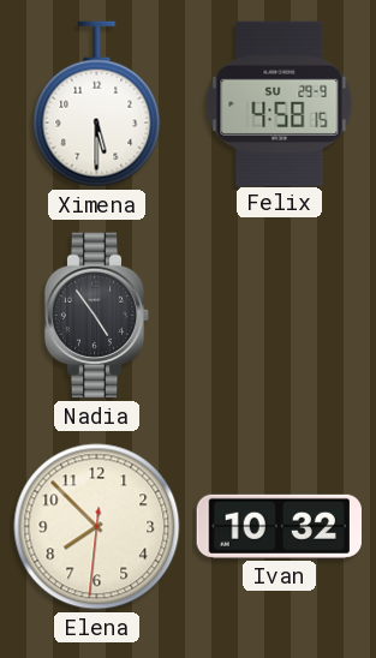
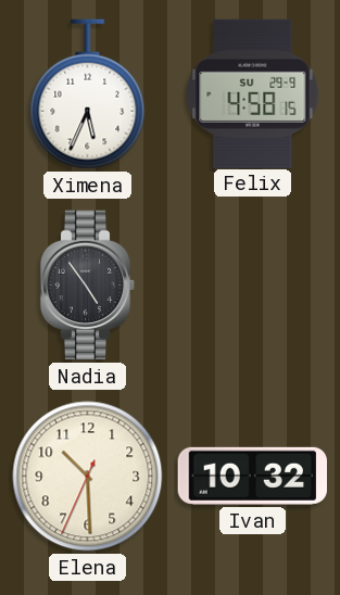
Ximena: 5:30 -> 5:34
Elena: 7:52 -> 10:29
